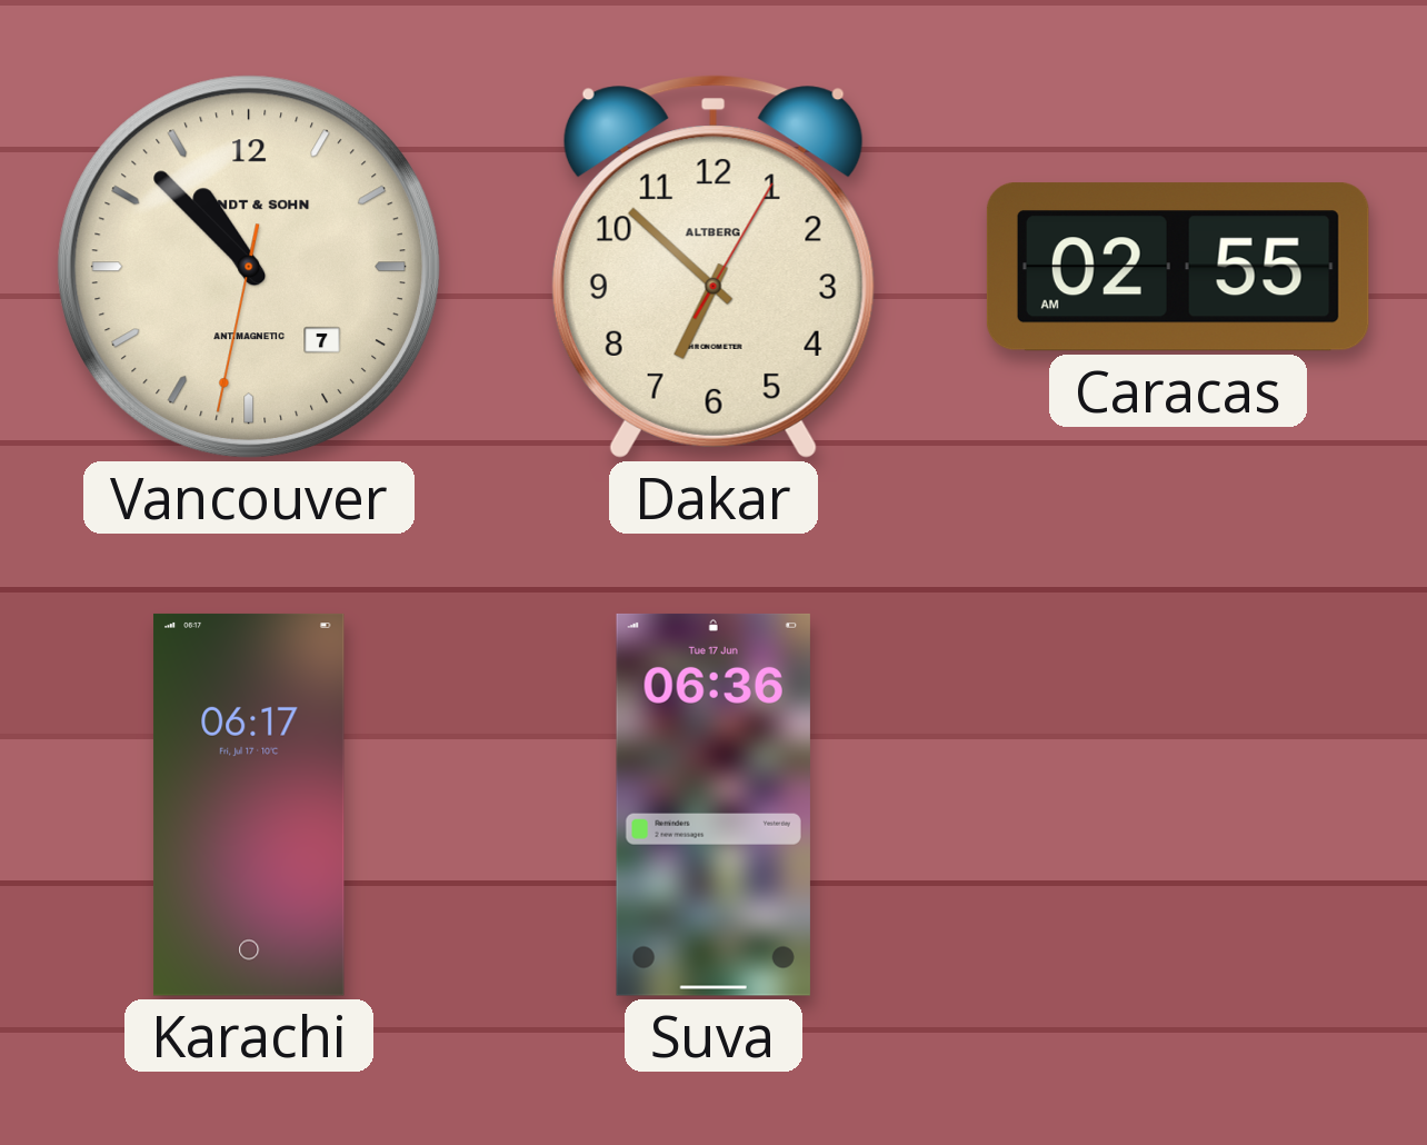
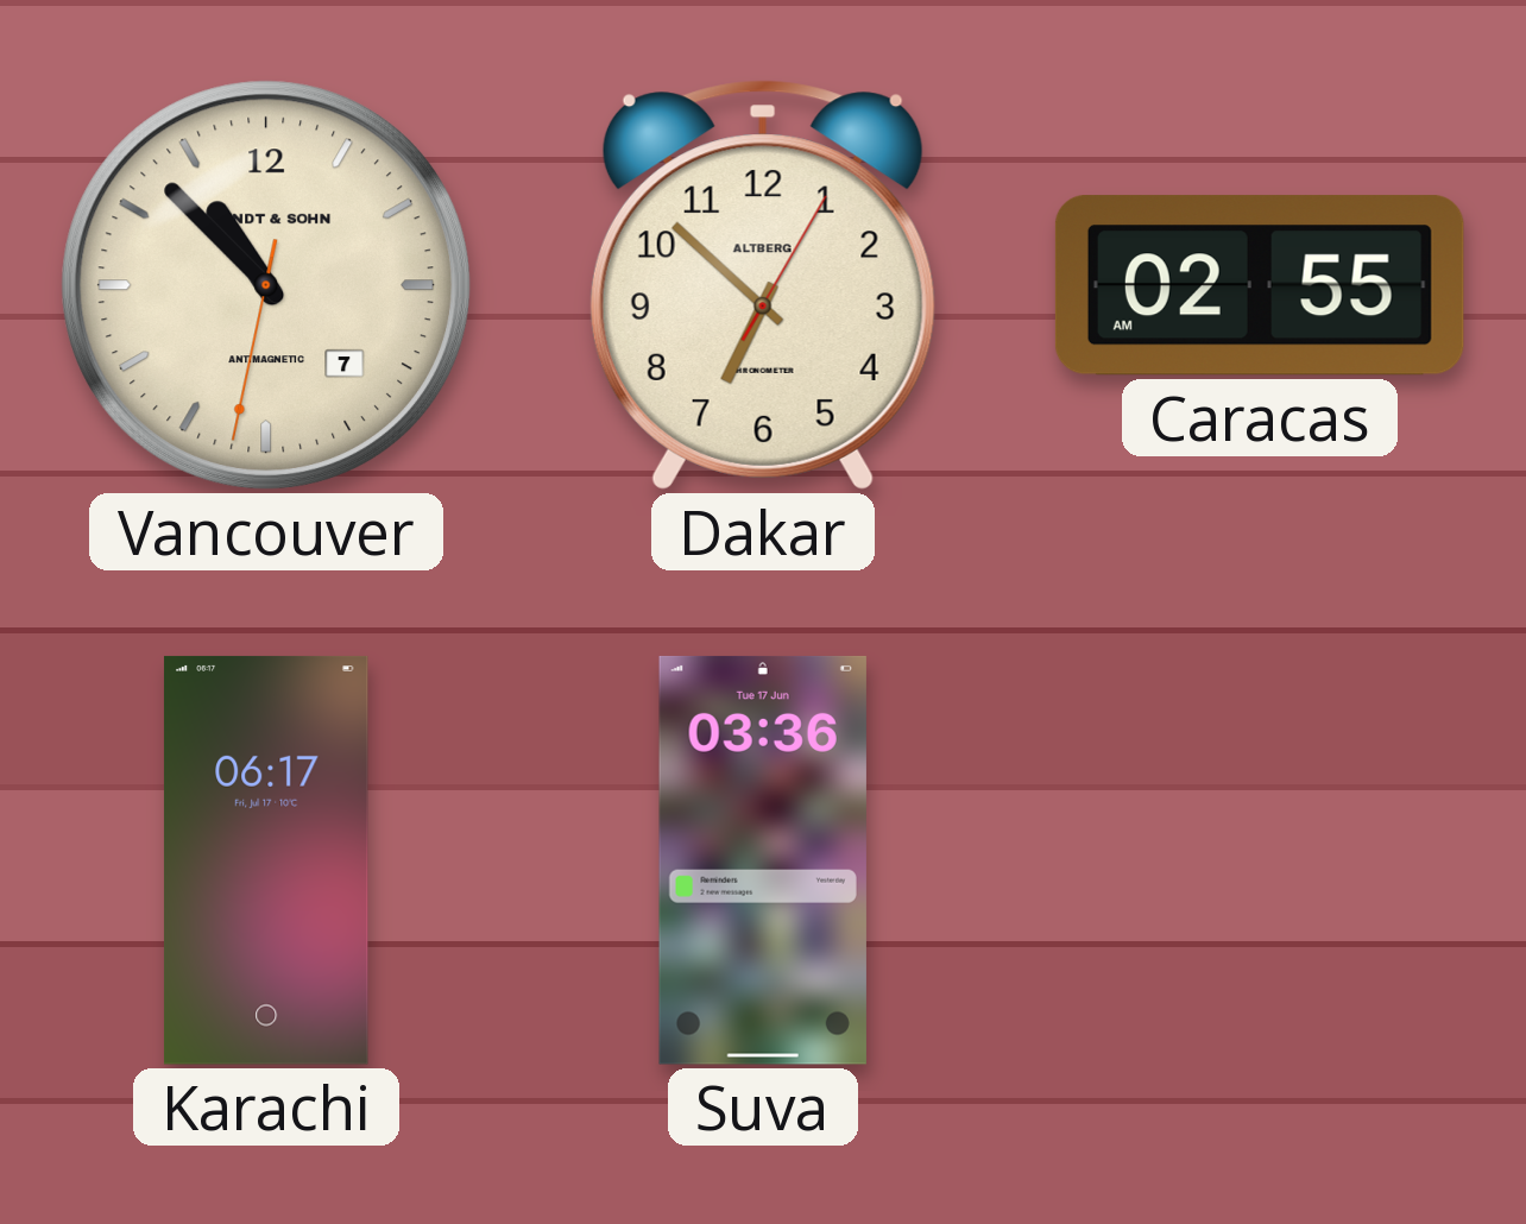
Suva: 06:36 -> 03:36
